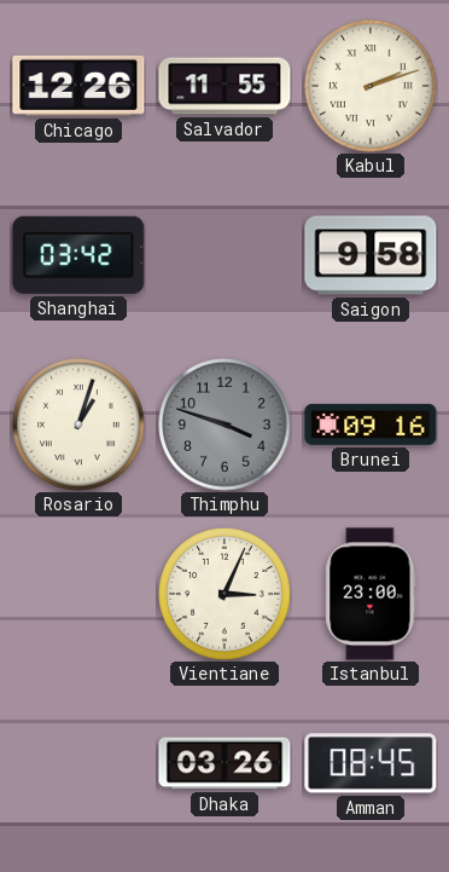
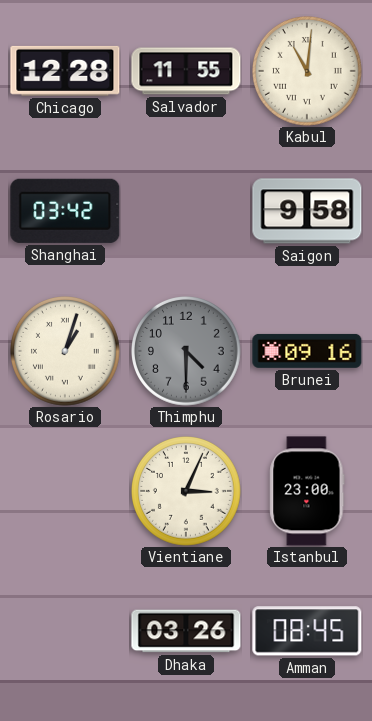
Chicago: 12:26 -> 12:28
Kabul: 2:12 -> 11:01
Thimphu: 3:48 -> 4:30
